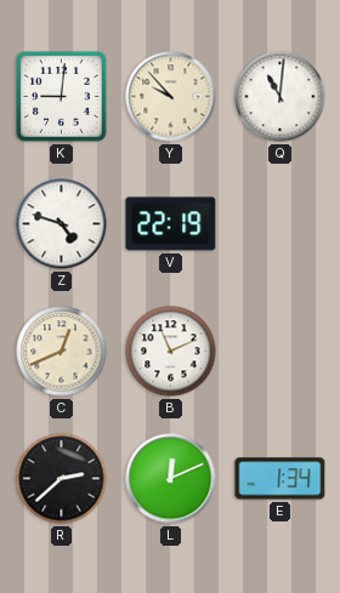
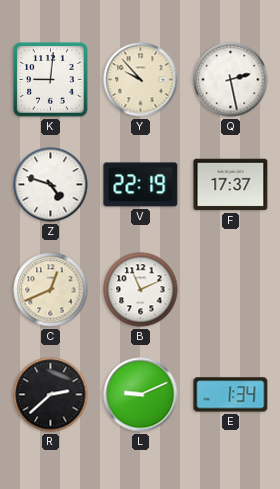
Q: 11:01 -> 2:28
F: none -> 17:37
L: 12:11 -> 9:11
